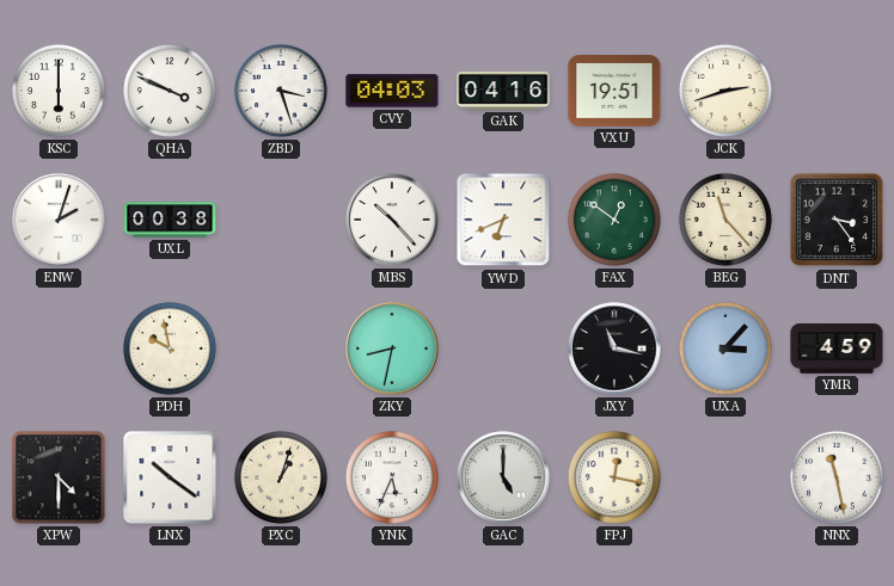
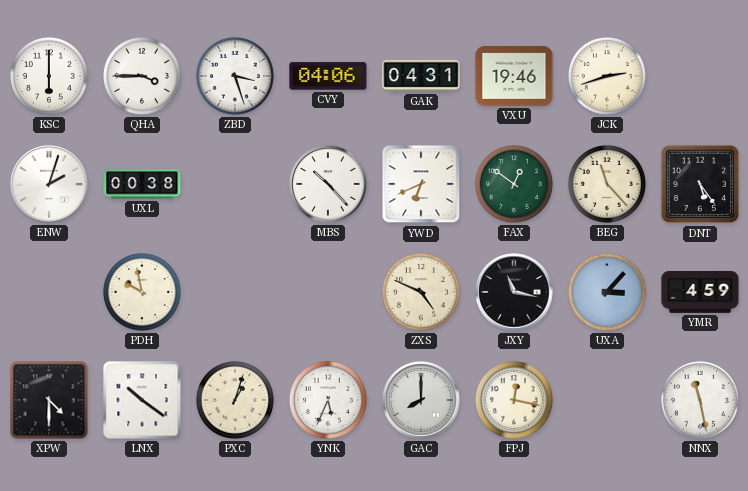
QHA: 3:49 -> 3:45
CVY: 04:03 -> 04:06
GAK: 04:16 -> 04:31
VXU: 19:51 -> 19:46
DNT: 3:24 -> 5:24
ZKY: 8:32 -> none
ZXS: none -> 4:49
GAC: 5:00 -> 8:00
